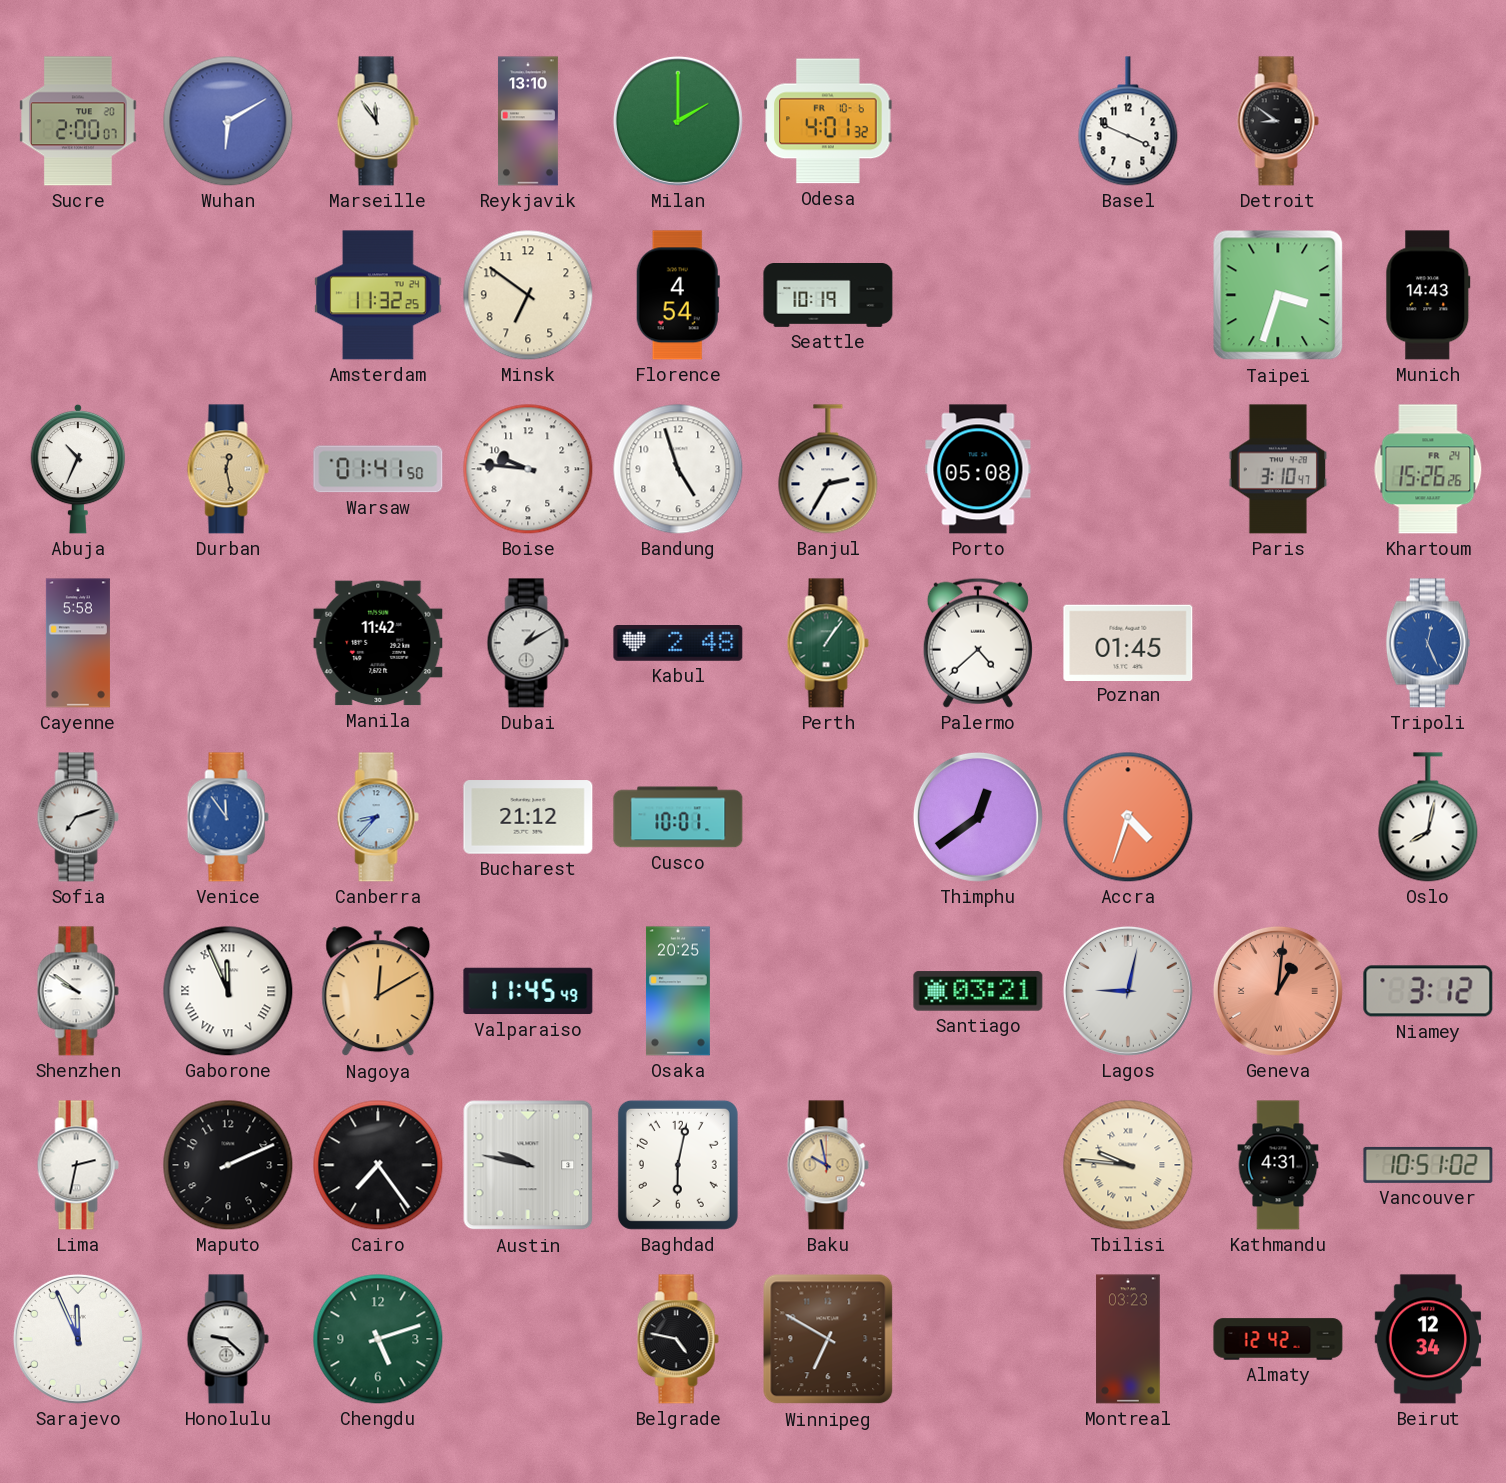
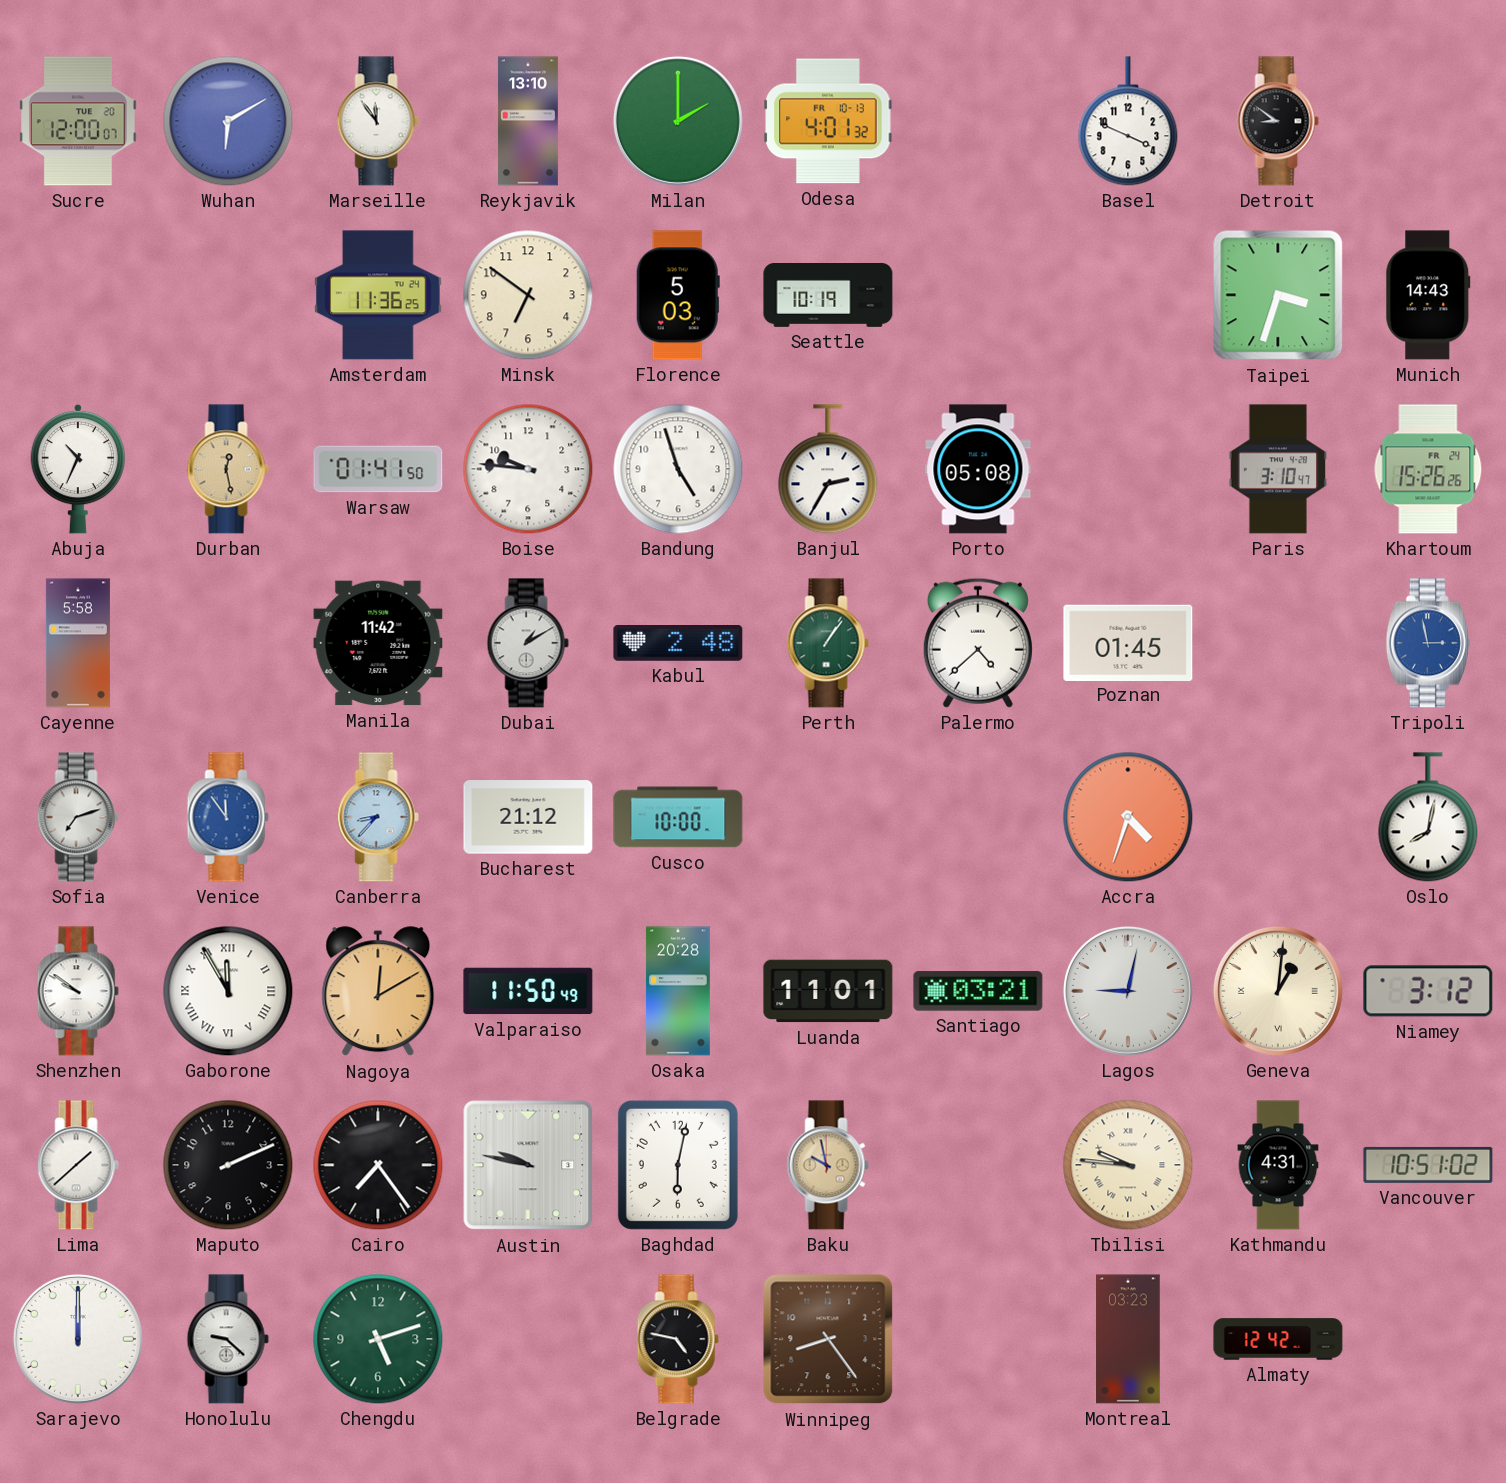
Sucre: 2:00 -> 12:00
Odesa date: FR 10-6 -> FR 10-13
Amsterdam: 11:32 -> 11:36
Florence: 4:54 -> 5:03
Tripoli: 12:26 -> 2:58
Cusco: 10:01 -> 10:00
Thimphu: 12:39 -> none
Gaborone: 11:56 -> 11:55
Valparaiso: 11:45 -> 11:50
Osaka: 20:25 -> 20:28
Luanda: none -> 11:01
Geneva dial: salmon -> cream
Lima: 2:32 -> 1:38
Sarajevo: 11:56 -> 12:00
Winnipeg: 6:50 -> 8:24
Beirut: 12:34 -> none
